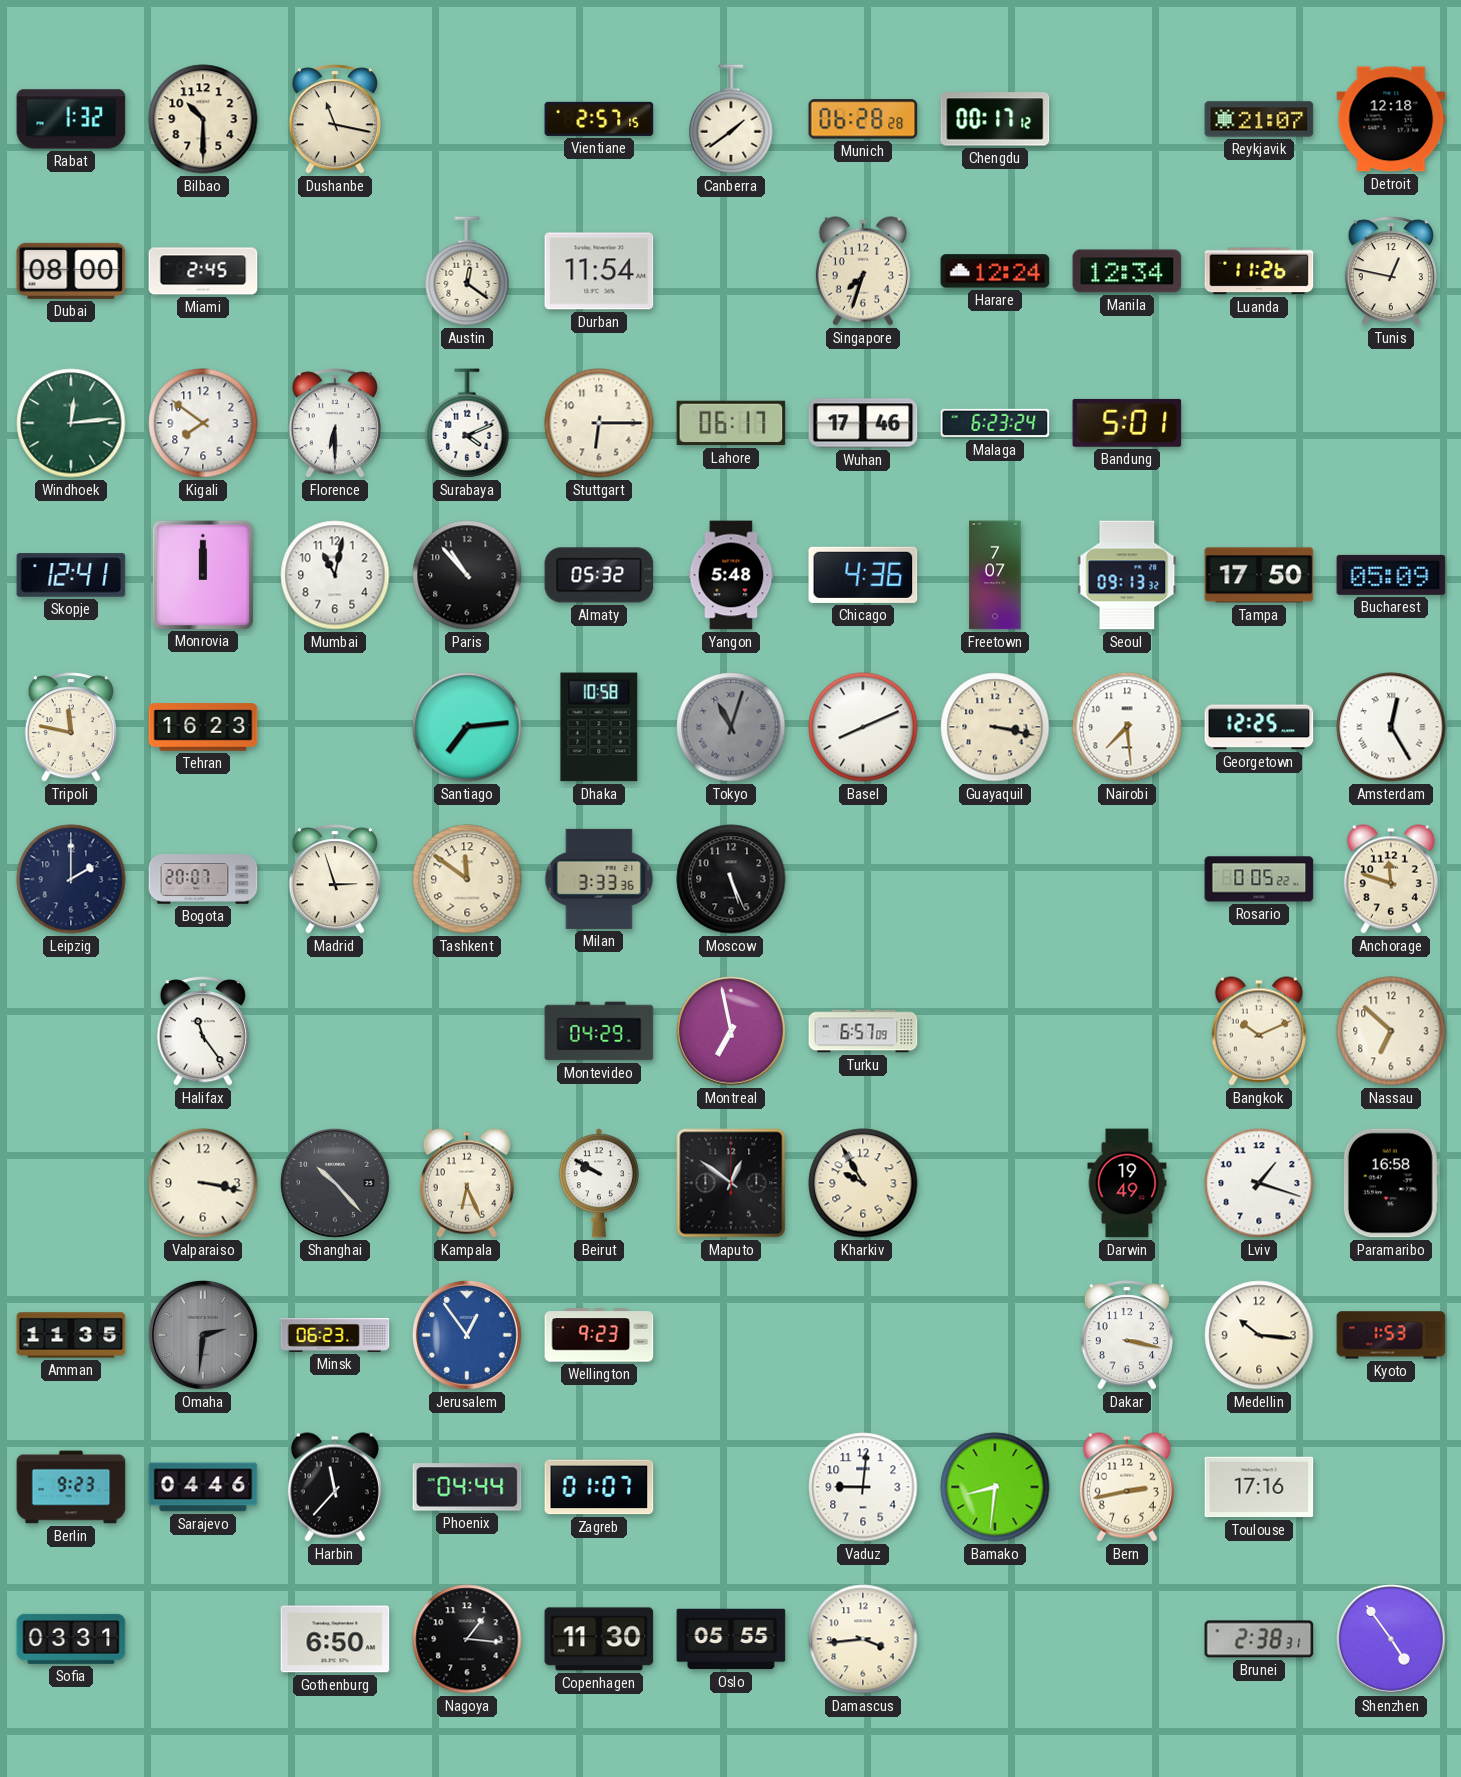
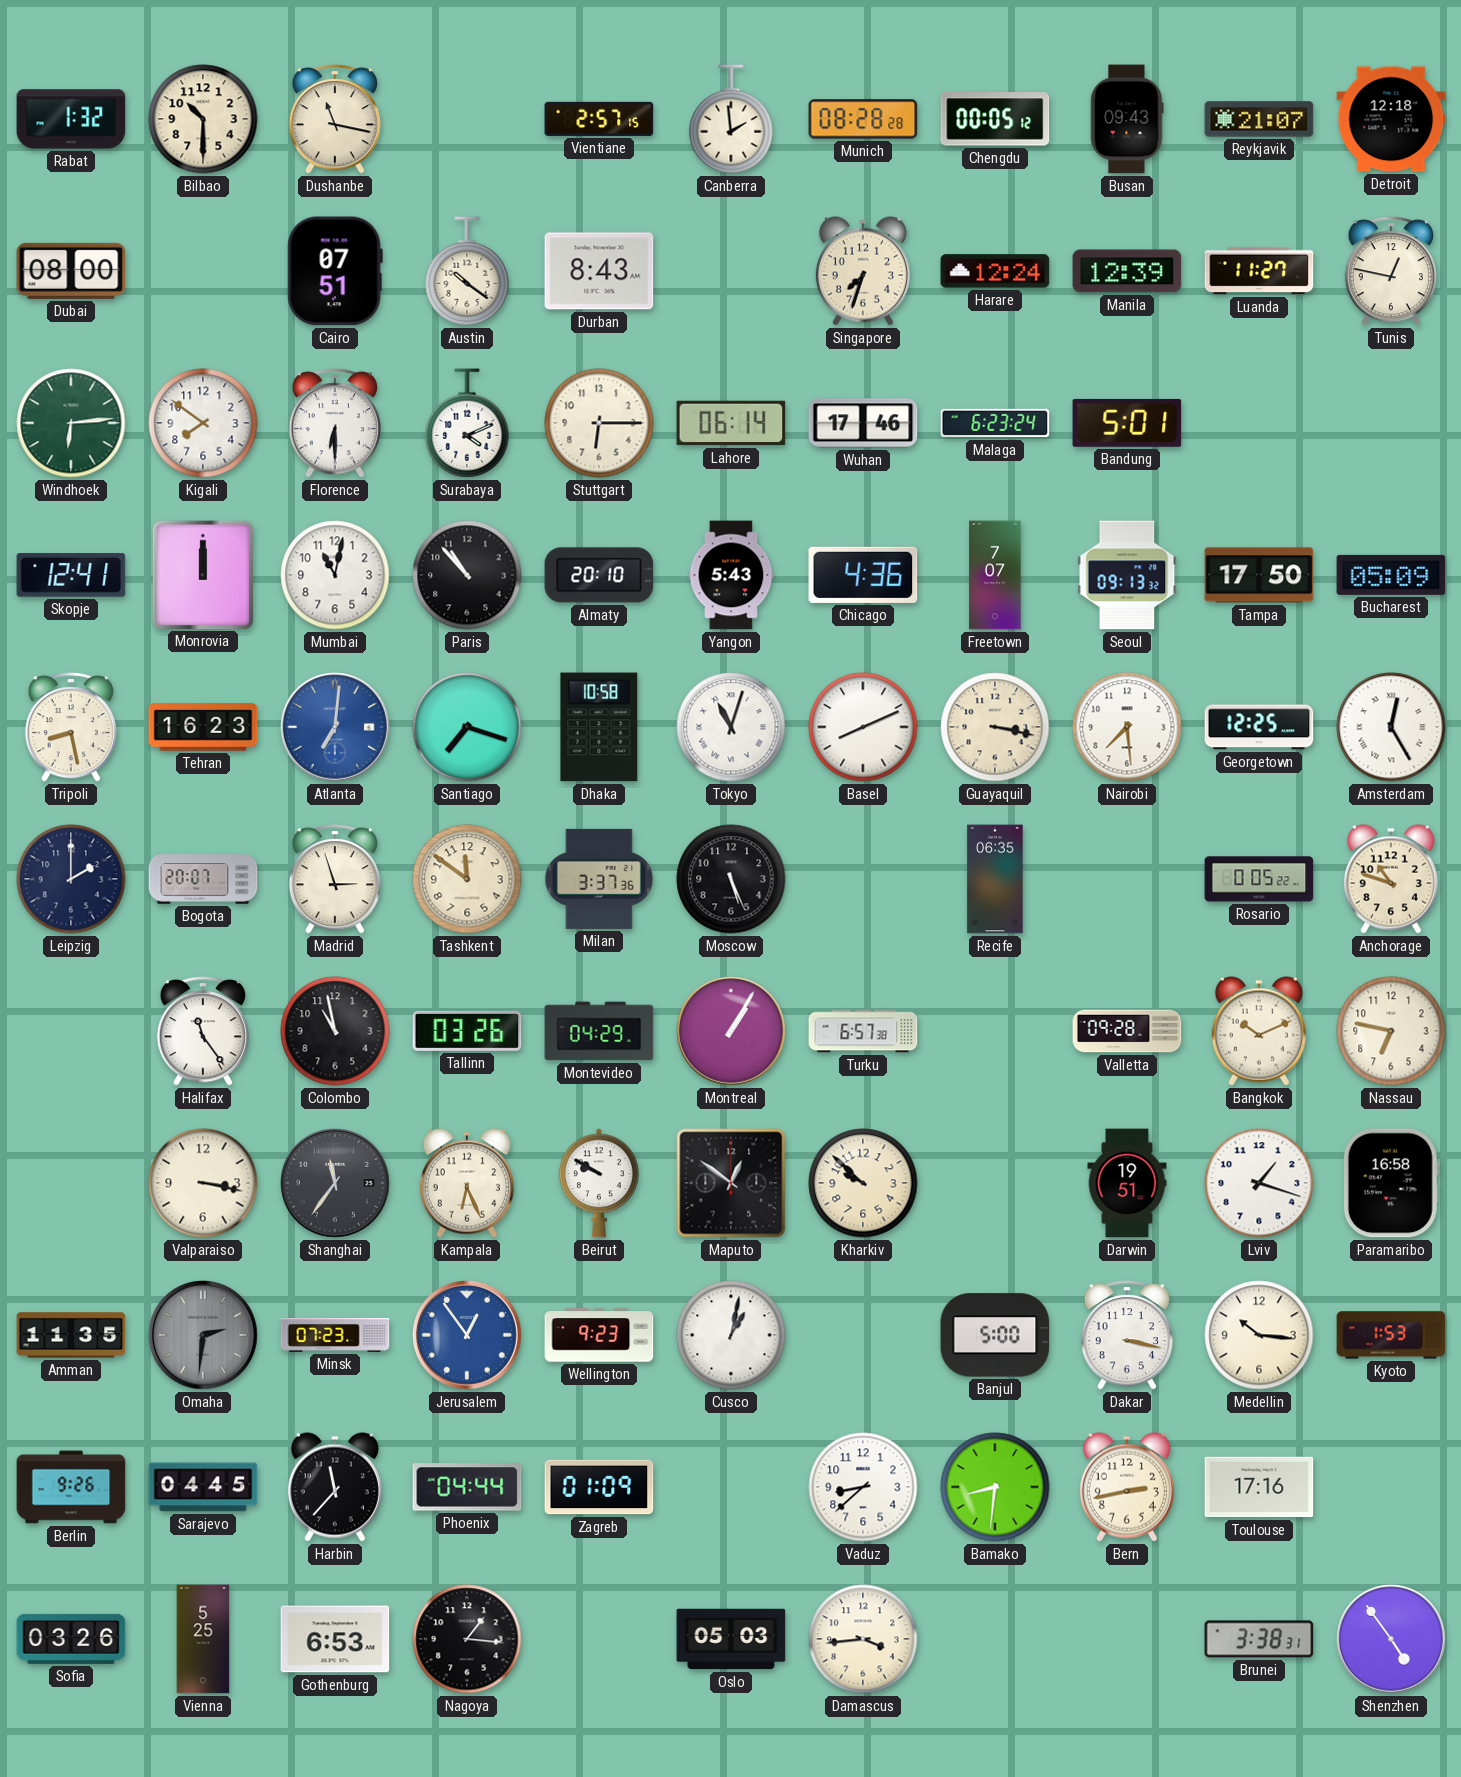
Canberra: 1:39 -> 1:59
Munich: 06:28 -> 08:28
Chengdu: 00:17 -> 00:05
Busan: none -> 09:43
Miami: 2:45 -> none
Cairo: none -> 07:51
Austin: 12:21 -> 10:21
Durban: 11:54 -> 8:43
Manila: 12:34 -> 12:39
Luanda: 11:26 -> 11:27
Windhoek: 12:14 -> 6:14
Lahore: 06:17 -> 06:14
Almaty: 05:32 -> 20:10
Yangon: 5:48 -> 5:43
Tripoli: 11:47 -> 8:28
Atlanta: none -> 7:01
Santiago: 7:14 -> 7:18
Tokyo dial: grey -> white
Milan: 3:33 -> 3:37
Recife: none -> 06:35
Anchorage: 11:48 -> 10:48
Colombo: none -> 10:58
Tallinn: none -> 03:26
Montreal: 6:58 -> 1:05
Turku: 6:57:09 -> 6:57:38
Valletta: none -> 09:28
Nassau: 6:52 -> 6:47
Shanghai: 10:23 -> 11:36
Kharkiv: 9:55 -> 9:52
Darwin: 19:49 -> 19:51
Minsk: 06:23 -> 07:23
Cusco: none -> 1:02
Banjul: none -> 5:00
Berlin: 9:23 -> 9:26
Sarajevo: 04:46 -> 04:45
Zagreb: 01:07 -> 01:09
Vaduz: 9:01 -> 8:38
Sofia: 03:31 -> 03:26
Vienna: none -> 5:25
Gothenburg: 6:50 -> 6:53
Copenhagen: 11:30 -> none
Oslo: 05:55 -> 05:03
Brunei: 2:38 -> 3:38
